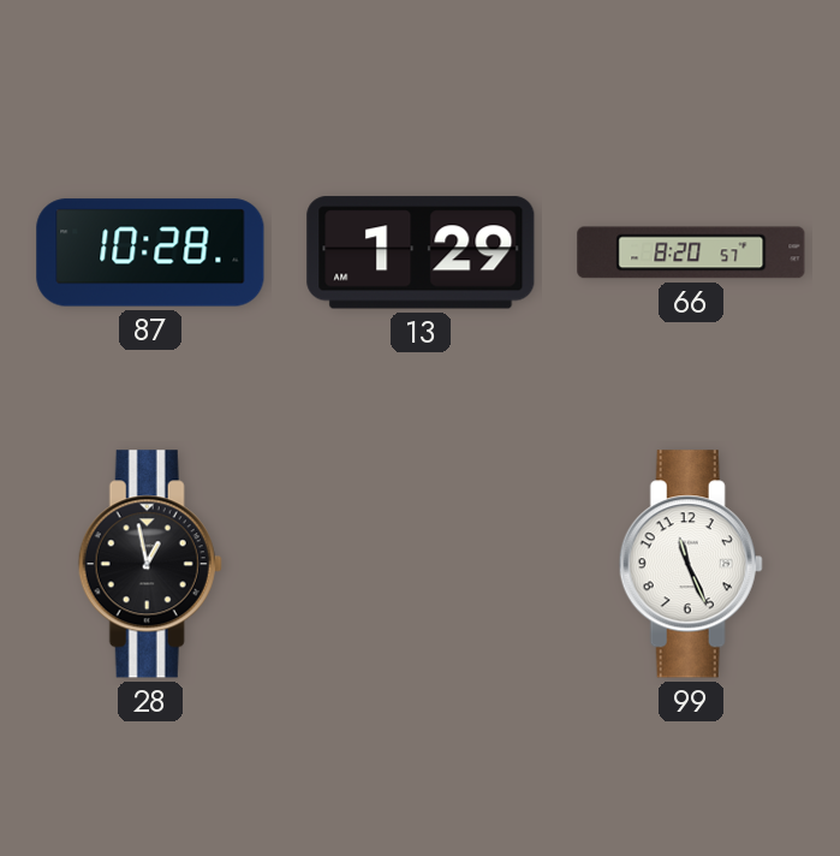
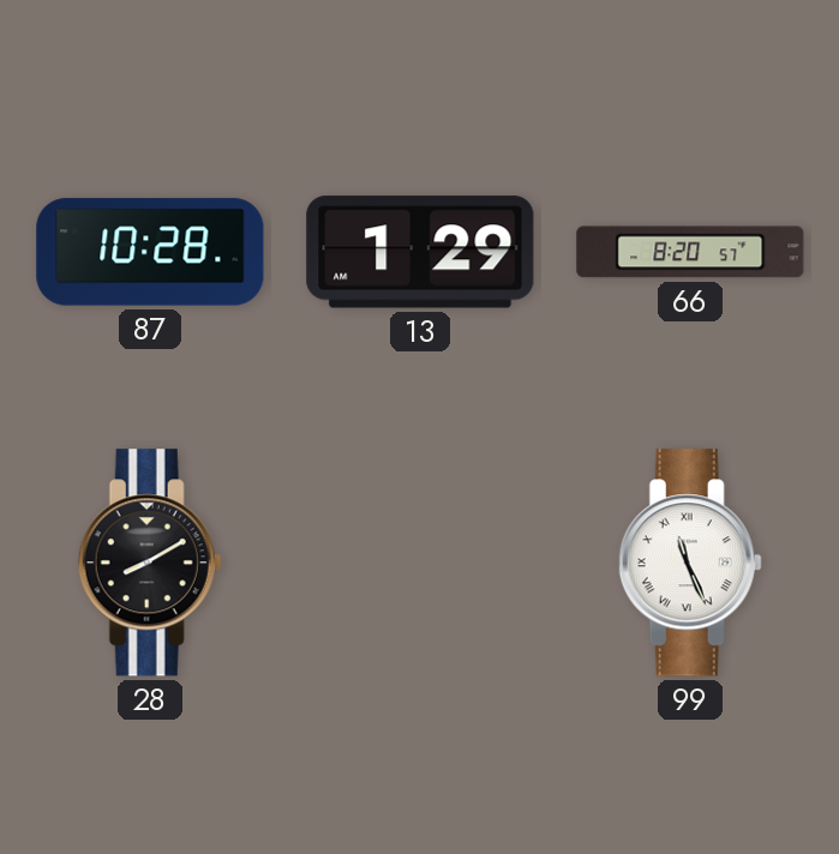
28: 12:58 -> 8:10
99 numerals: Arabic -> Roman
